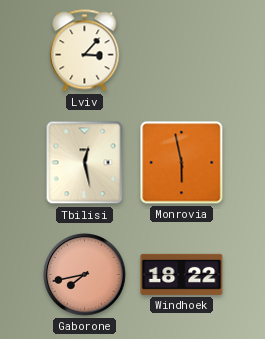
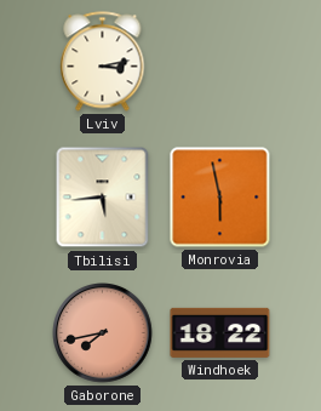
Lviv: 3:07 -> 3:13
Tbilisi: 12:28 -> 5:44
